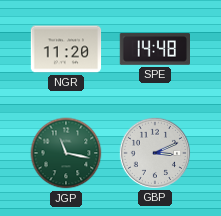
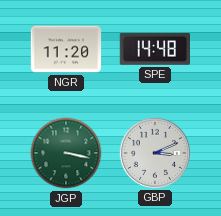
JGP: 11:17 -> 3:17
